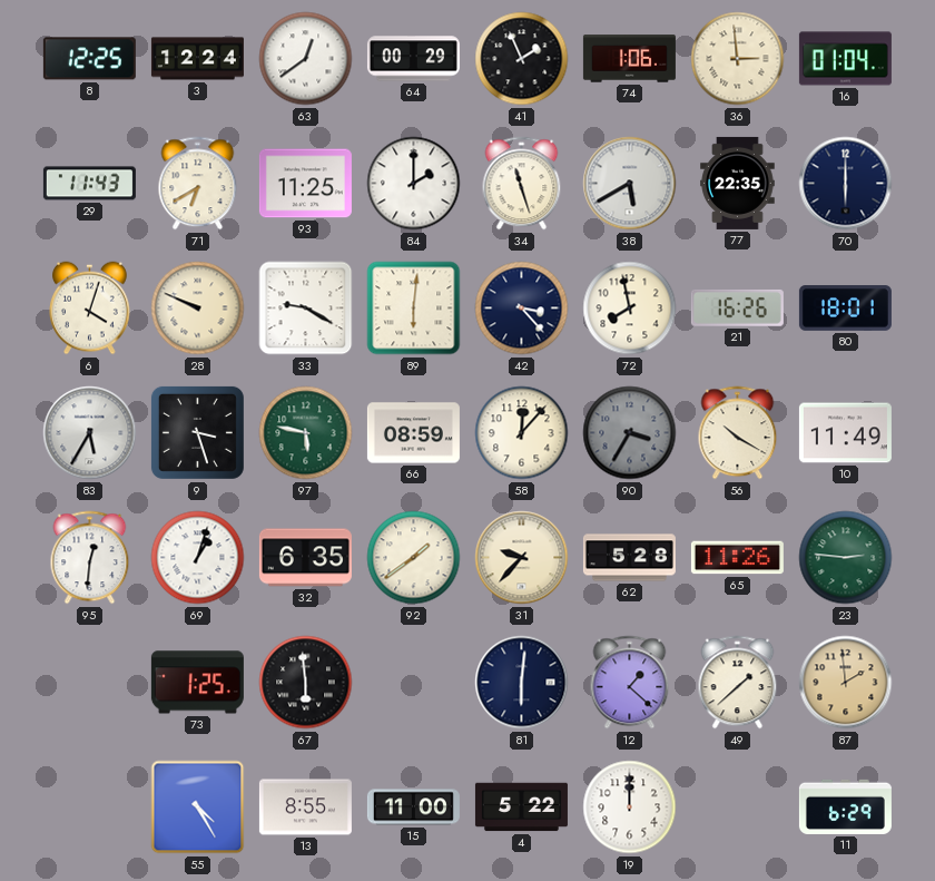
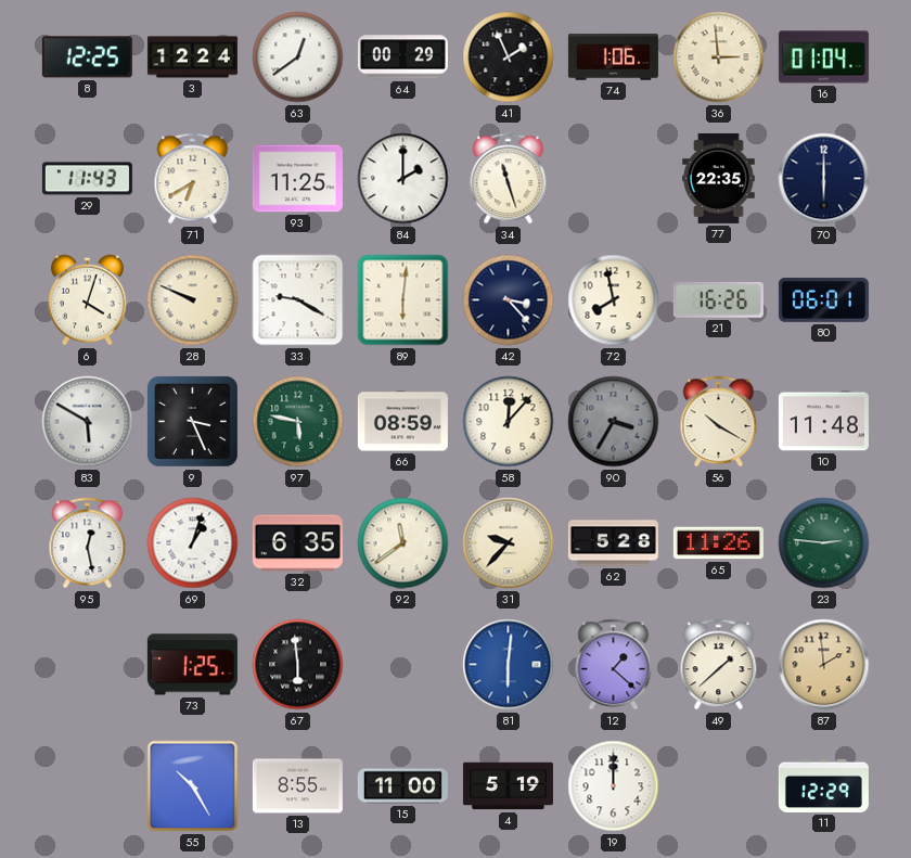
38: 5:40 -> none
80: 18:01 -> 06:01
83: 5:35 -> 5:50
9: 3:27 -> 3:26
10: 11:49 -> 11:48
95: 12:31 -> 12:28
92: 1:39 -> 11:39
81 dial: navy -> blue
55: 4:25 -> 10:25
4: 5:22 -> 5:19
11: 6:29 -> 12:29
